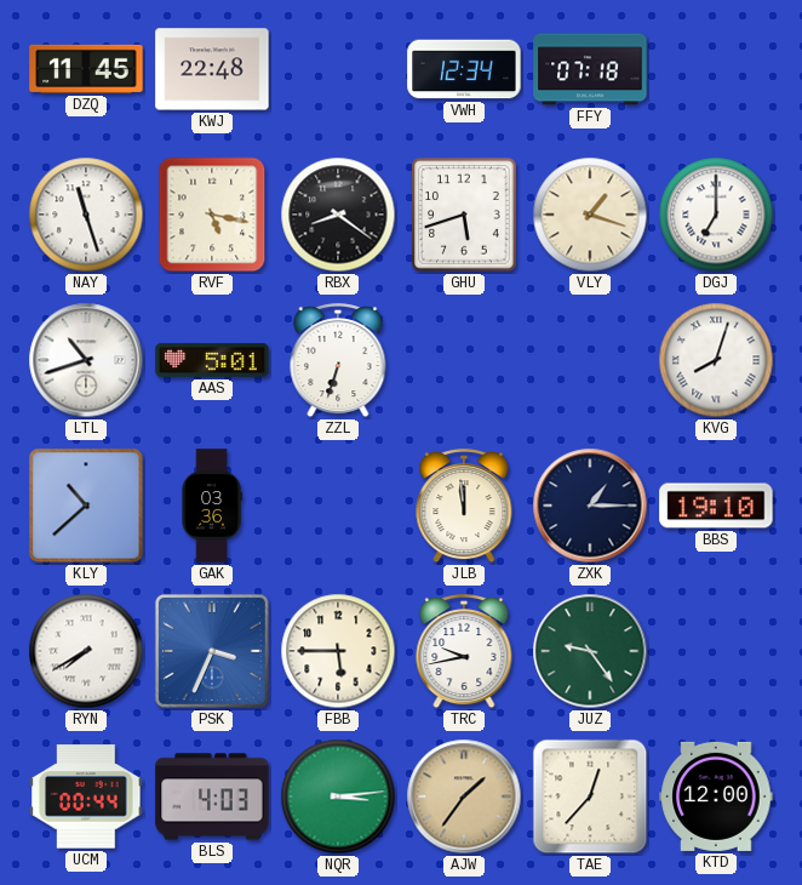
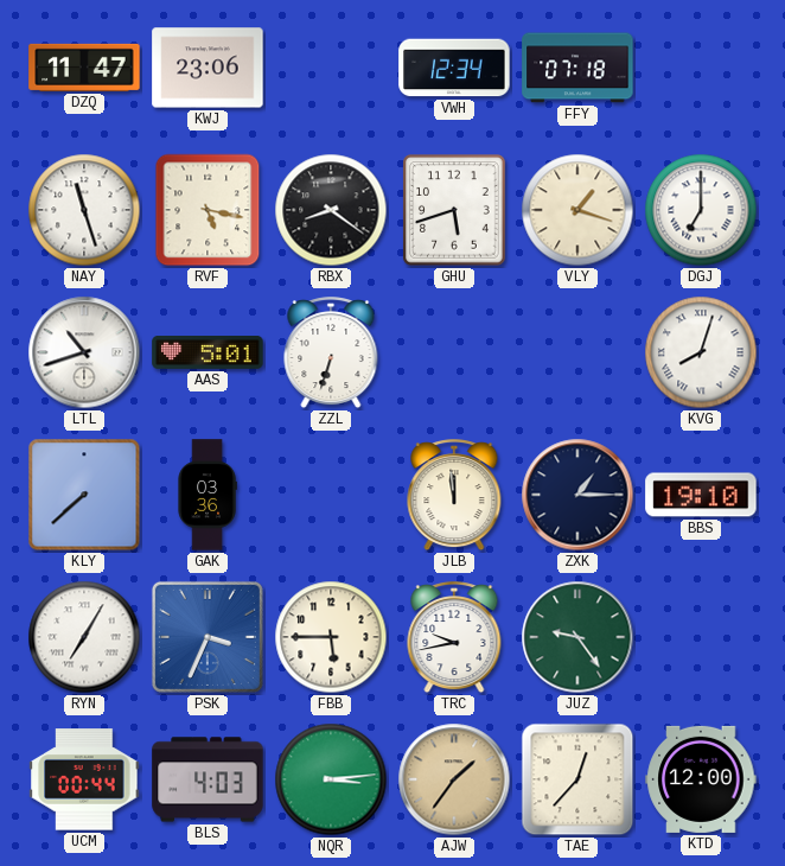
DZQ: 11:45 -> 11:47
KWJ: 22:48 -> 23:06
KLY: 10:38 -> 7:38
RYN: 7:40 -> 7:05
